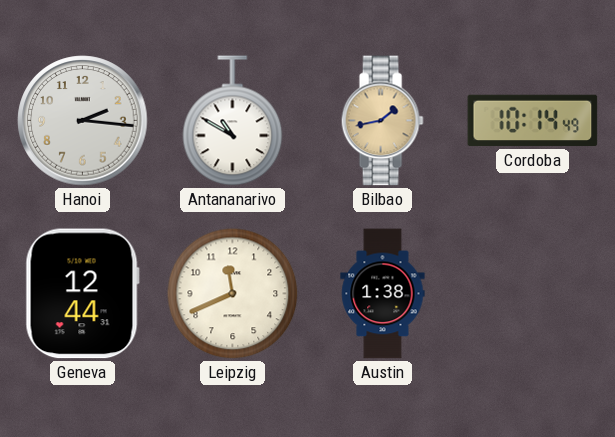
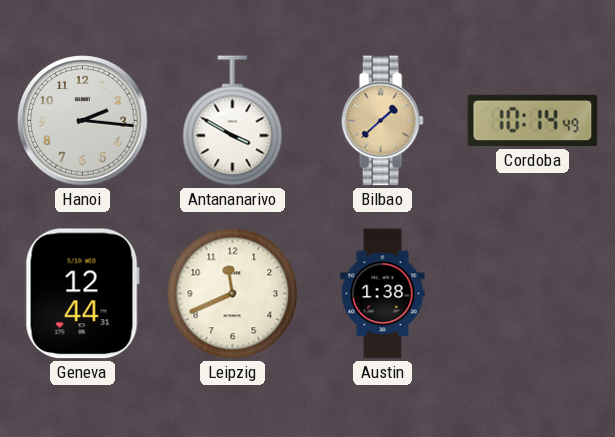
Antananarivo: 10:50 -> 3:50
Bilbao: 1:43 -> 1:38
